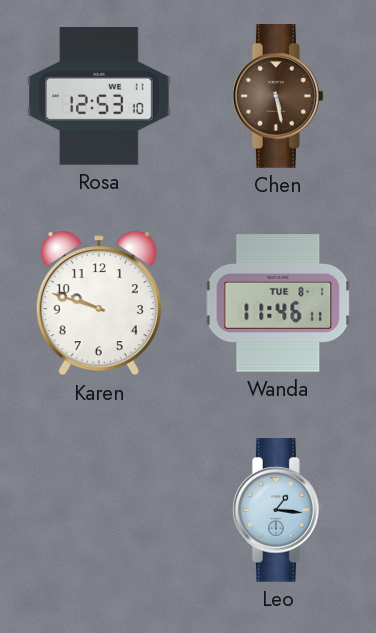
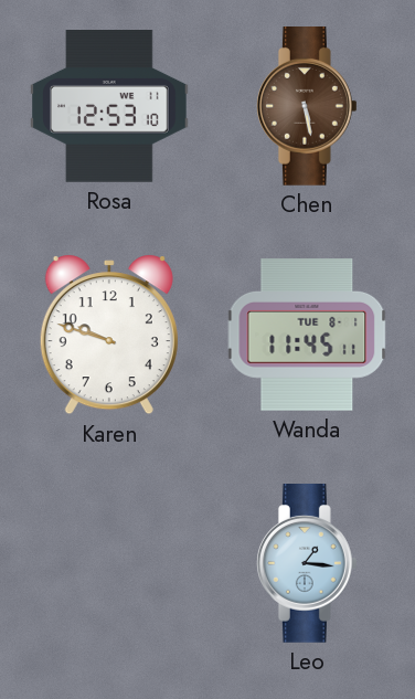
Wanda: 11:46 -> 11:45
